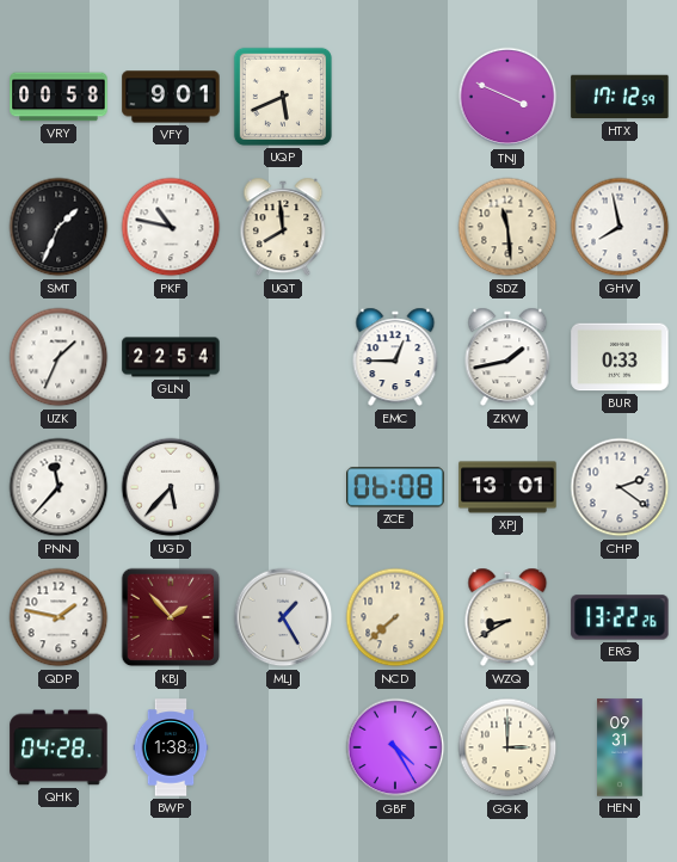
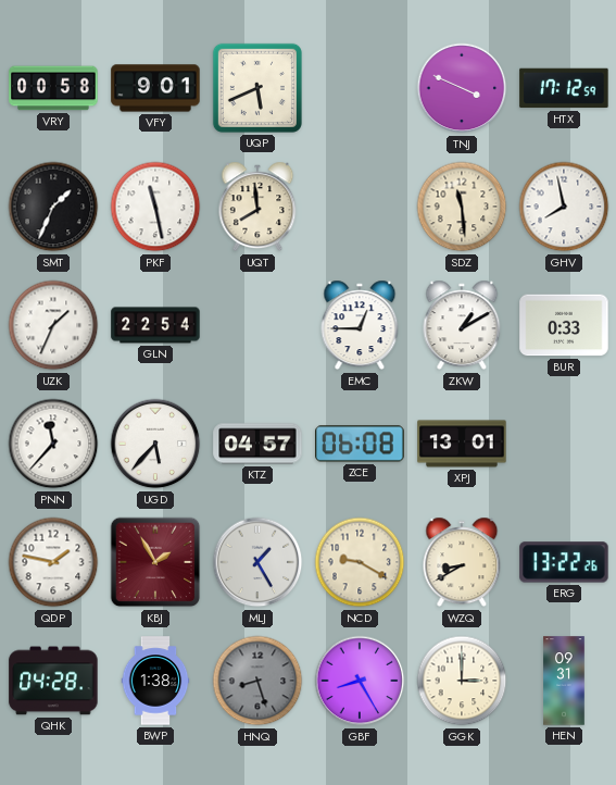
PKF: 10:47 -> 11:28
ZKW: 1:43 -> 1:10
KTZ: none -> 04:57
CHP: 2:21 -> none
KBJ: 1:53 -> 1:55
NCD: 7:38 -> 9:20
HNQ: none -> 8:27
GBF: 4:25 -> 8:25
